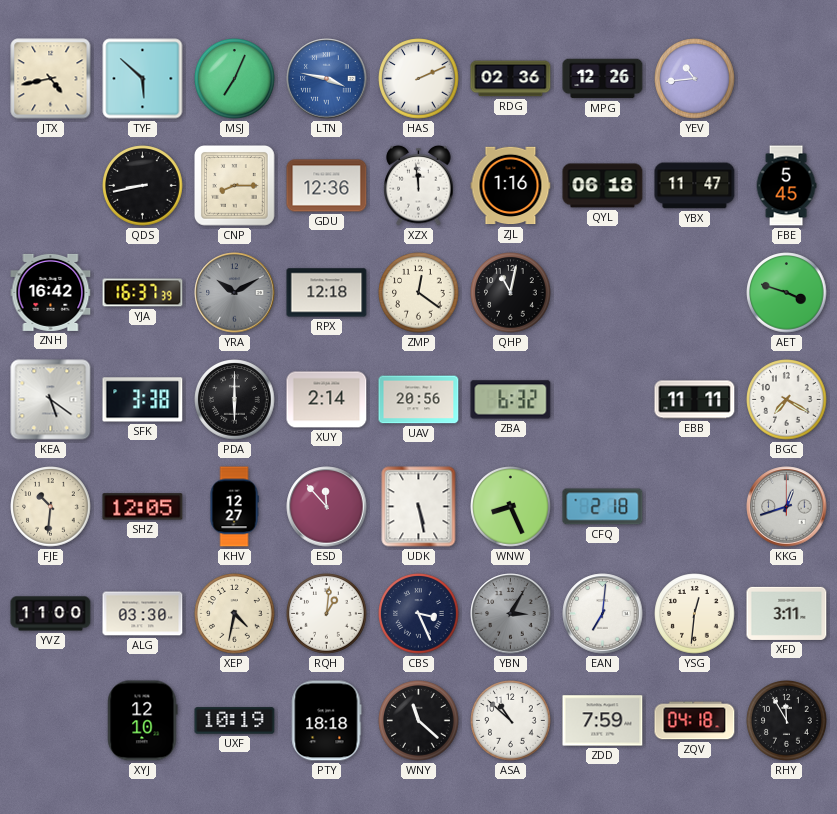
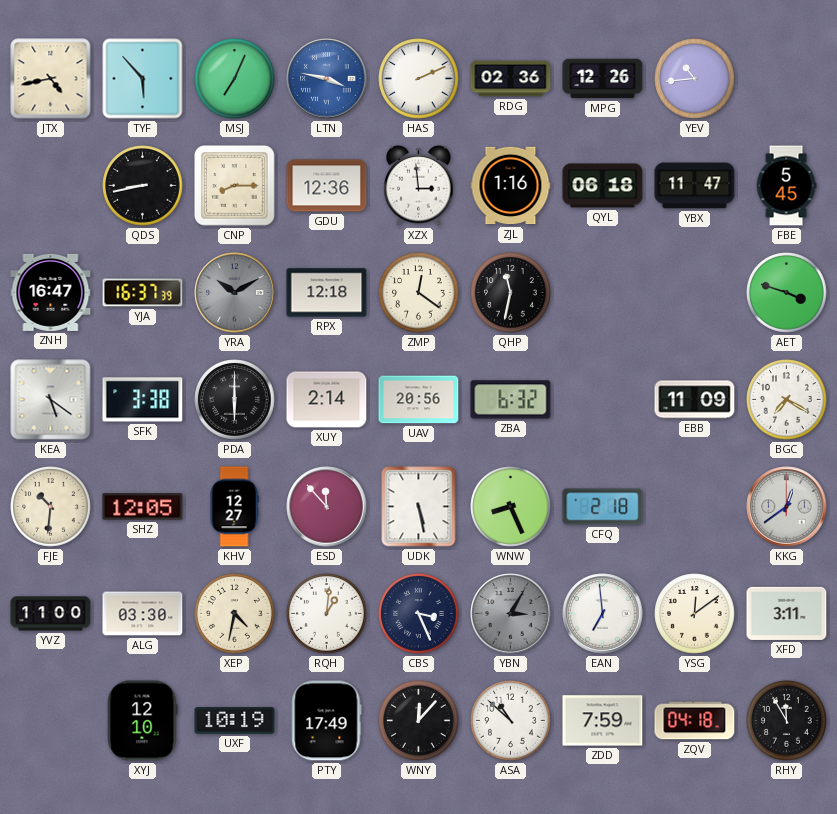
TYF: 5:52 -> 5:53
XZX: 11:59 -> 2:59
ZNH: 16:42 -> 16:47
QHP: 11:02 -> 11:32
EBB: 11:11 -> 11:09
KKG: 12:42 -> 12:39
EAN: 7:01 -> 6:59
YSG: 12:31 -> 12:09
PTY: 18:18 -> 17:49
WNY: 11:22 -> 12:07
